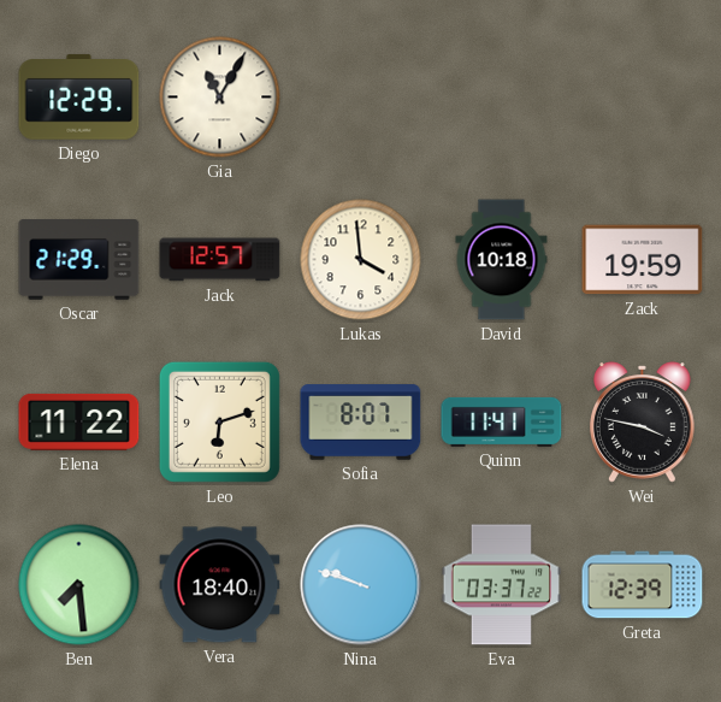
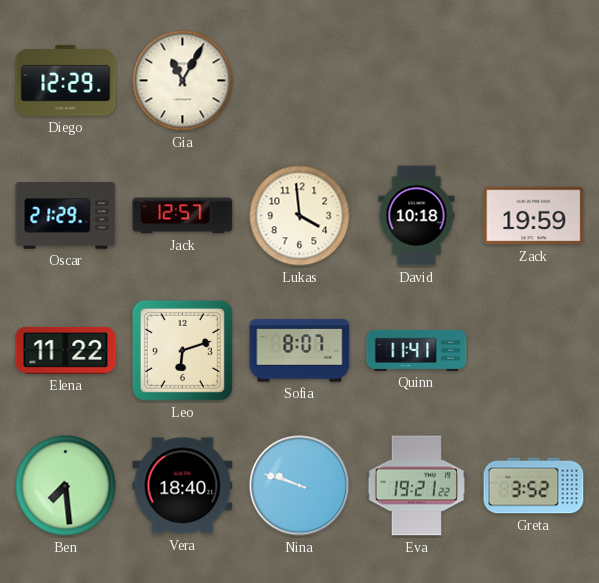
Wei: 3:47 -> none
Eva: 03:37 -> 19:21
Greta: 12:39 -> 3:52
